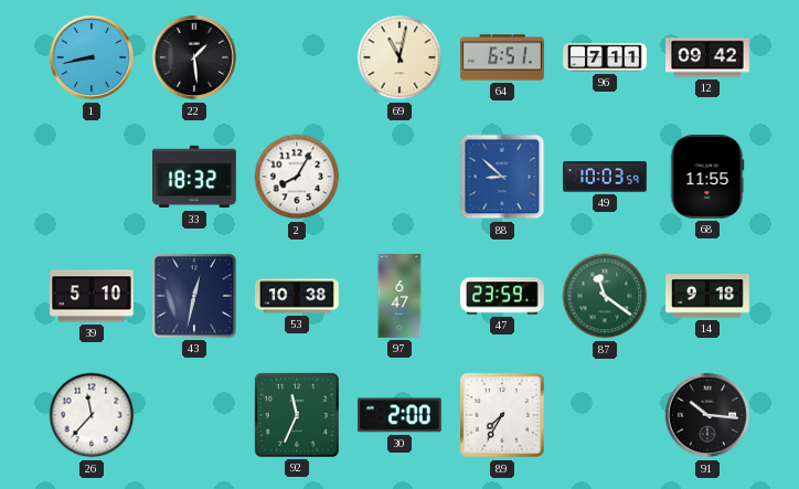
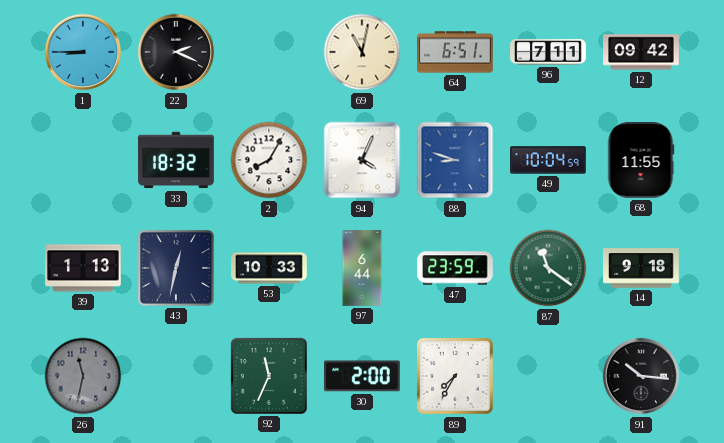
1: 8:43 -> 8:45
22: 1:29 -> 2:19
94: none -> 4:04
88: 8:52 -> 8:48
49: 10:03 -> 10:04
39: 5:10 -> 1:13
53: 10:38 -> 10:33
97: 6:47 -> 6:44
26: 11:37 -> 11:32
26 dial: white -> grey
